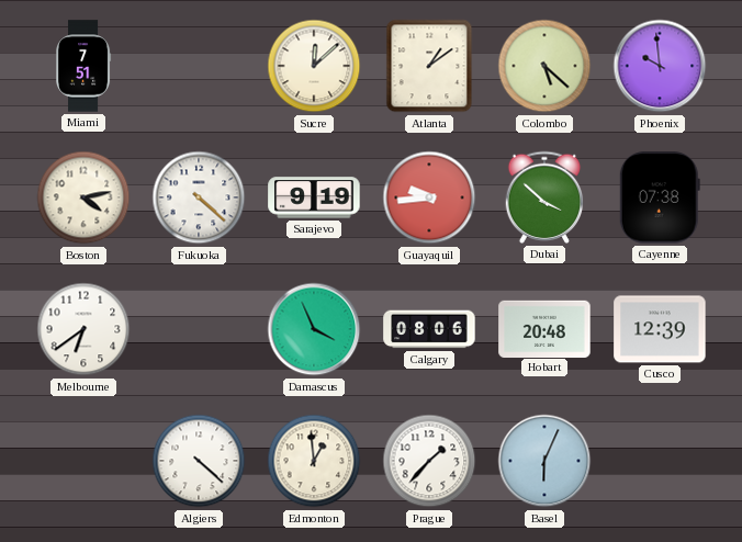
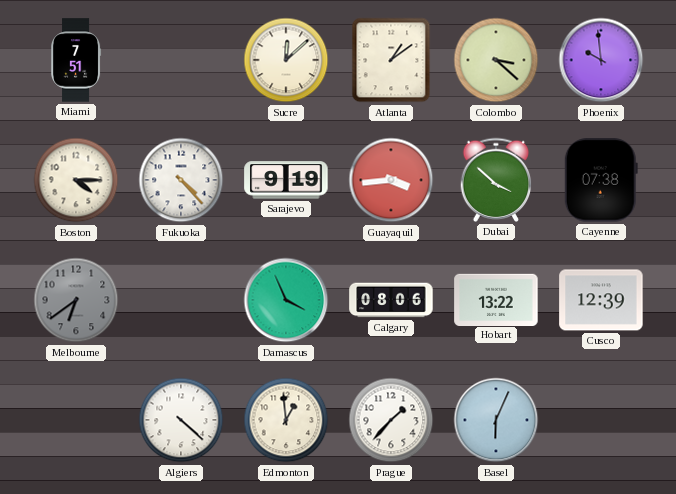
Colombo: 5:22 -> 3:22
Boston: 4:13 -> 4:15
Fukuoka: 4:22 -> 4:23
Guayaquil: 9:44 -> 3:44
Melbourne dial: white -> grey
Hobart: 20:48 -> 13:22
